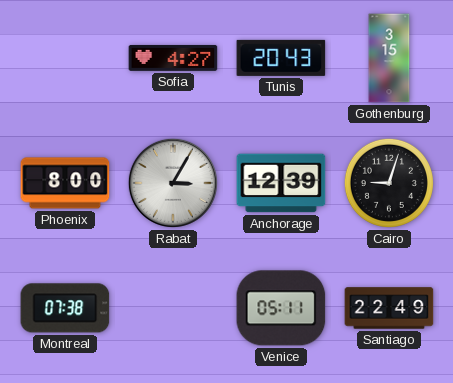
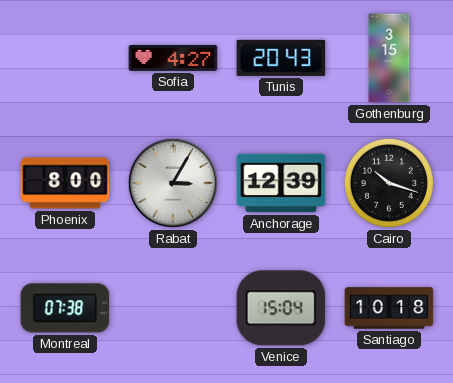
Cairo: 9:03 -> 10:18
Venice: 05:11 -> 15:04
Santiago: 22:49 -> 10:18
